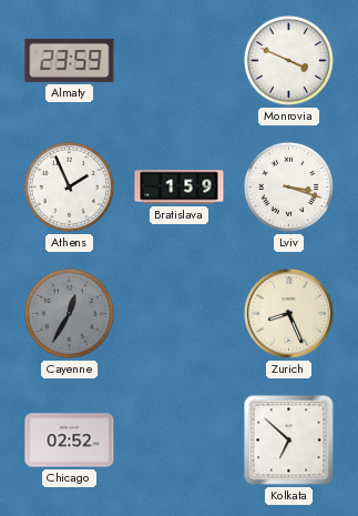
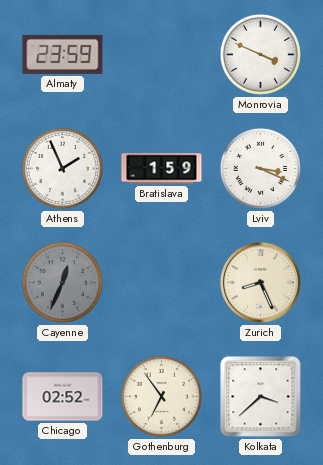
Lviv: 3:18 -> 3:19
Cayenne: 12:35 -> 12:34
Gothenburg: none -> 6:54
Kolkata: 6:52 -> 3:38
